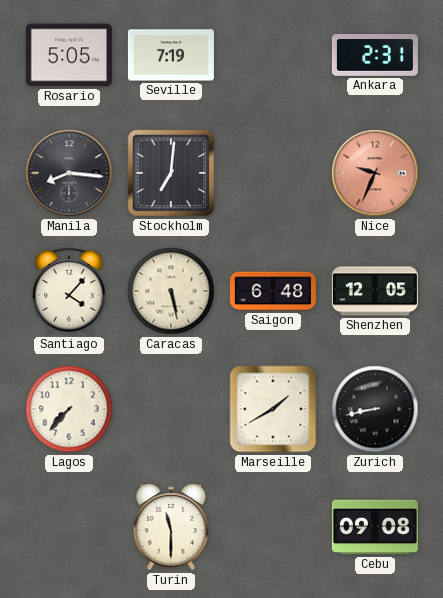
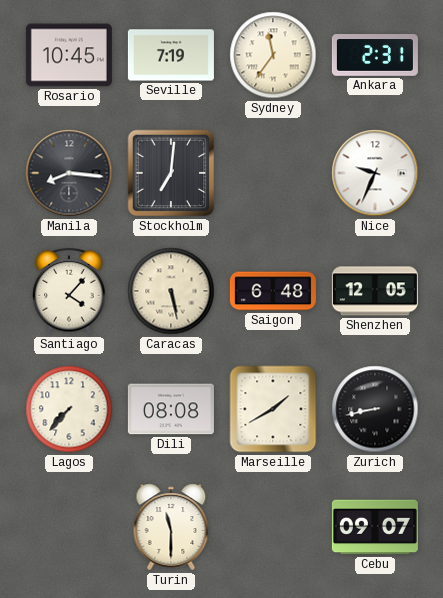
Rosario: 5:05 -> 10:45
Sydney: none -> 11:36
Nice dial: salmon -> white
Dili: none -> 08:08
Cebu: 09:08 -> 09:07
